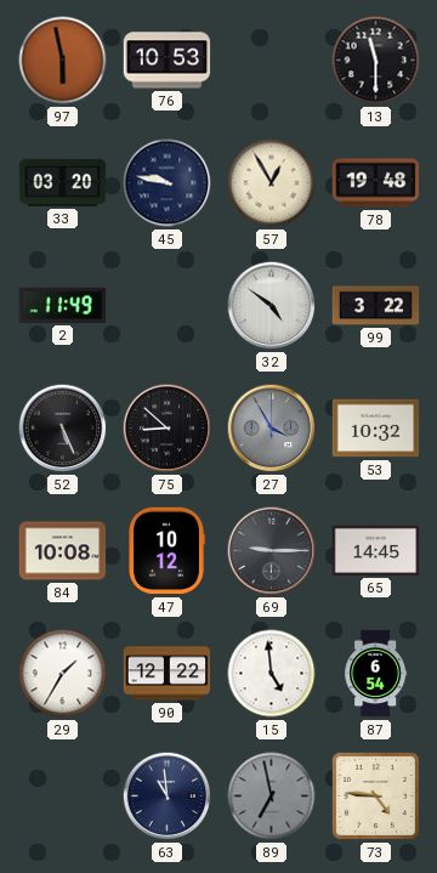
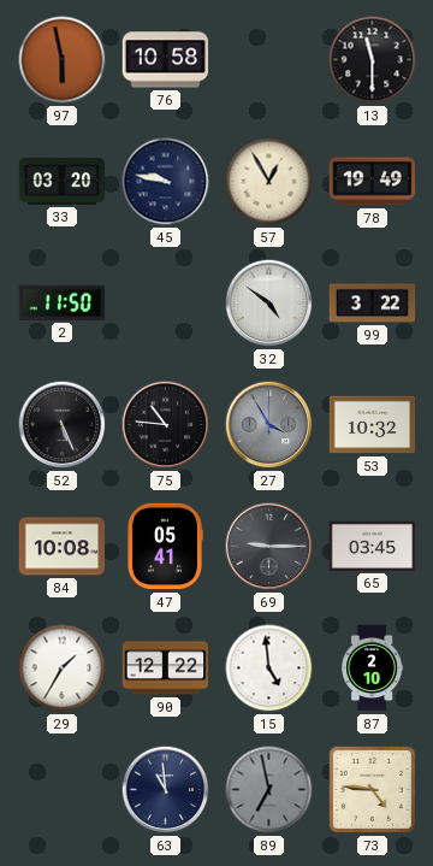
76: 10:53 -> 10:58
78: 19:48 -> 19:49
2: 11:49 -> 11:50
75: 8:52 -> 10:46
47: 10:12 -> 05:41
65: 14:45 -> 03:45
87: 6:54 -> 2:10
